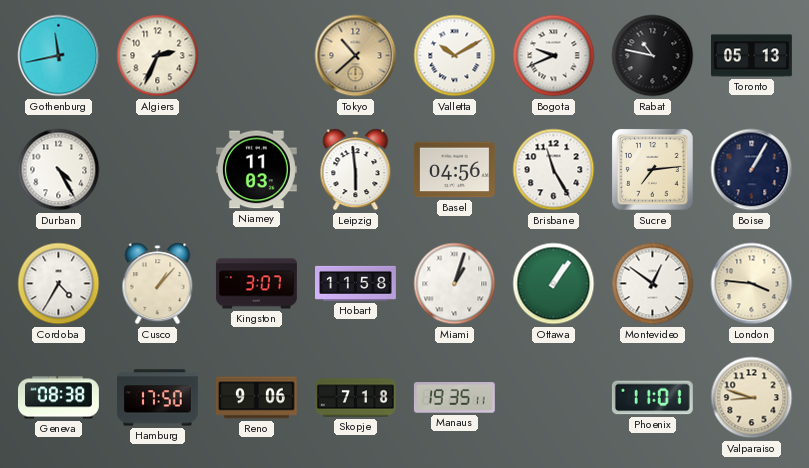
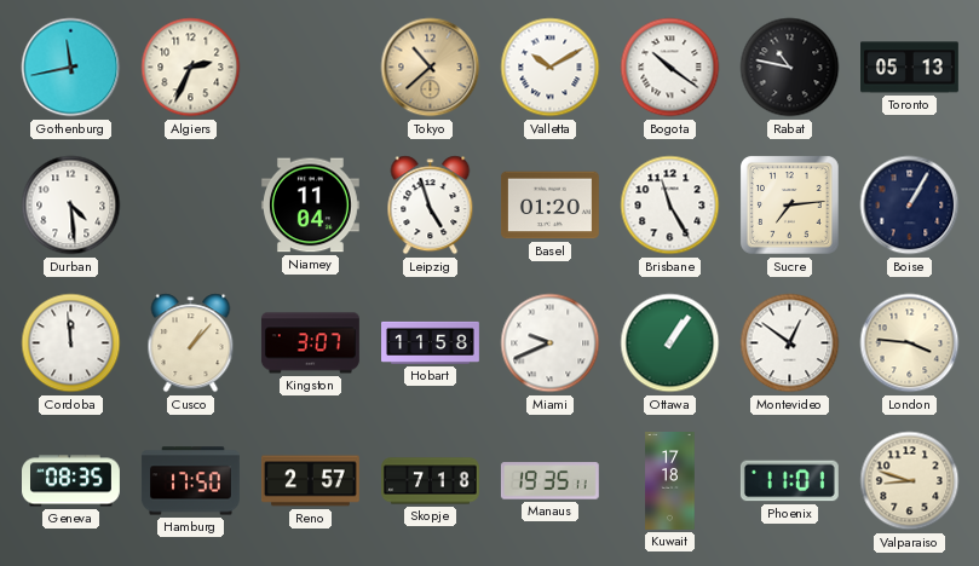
Bogota: 9:41 -> 10:21
Durban: 4:25 -> 4:29
Niamey: 11:03 -> 11:04
Leipzig: 5:59 -> 4:57
Basel: 04:56 -> 01:20
Cordoba: 4:35 -> 11:59
Miami: 1:03 -> 9:41
Geneva: 08:38 -> 08:35
Reno: 9:06 -> 2:57
Kuwait: none -> 17:18
